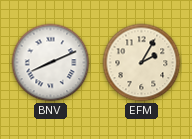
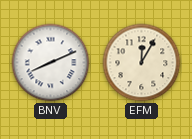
EFM: 2:05 -> 12:05
